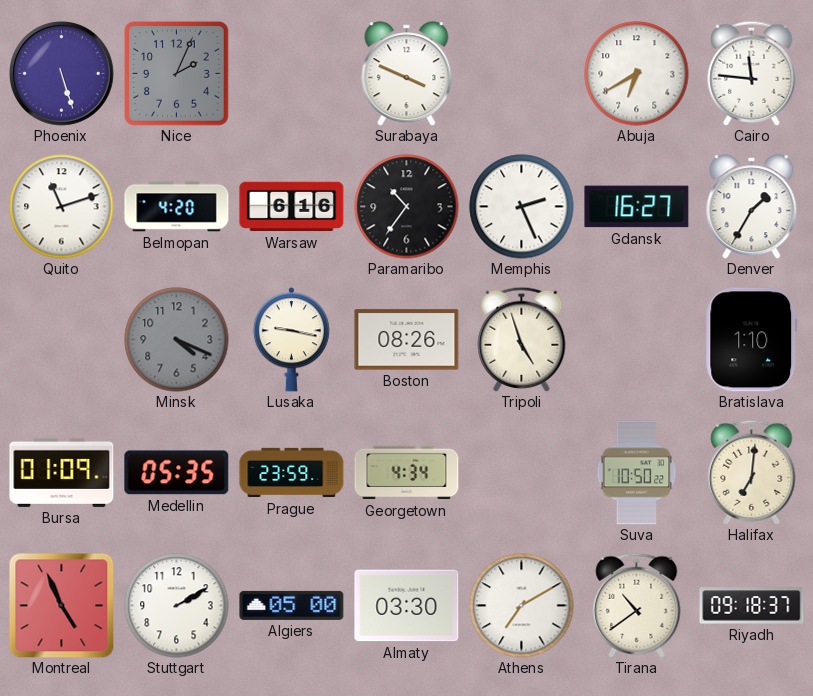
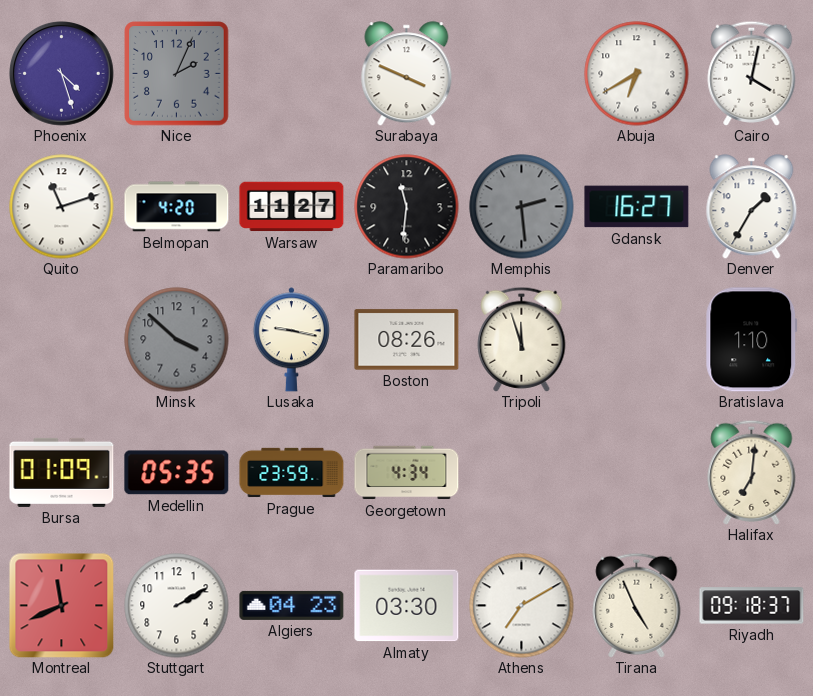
Phoenix: 5:27 -> 4:27
Cairo: 11:46 -> 4:02
Warsaw: 6:16 -> 11:27
Paramaribo: 10:36 -> 11:31
Memphis: 2:26 -> 2:29
Memphis dial: white -> grey
Minsk: 4:19 -> 3:52
Tripoli: 4:57 -> 11:57
Suva: 10:50 -> none
Montreal: 4:56 -> 11:41
Algiers: 05:00 -> 04:23
Tirana: 10:39 -> 4:56
